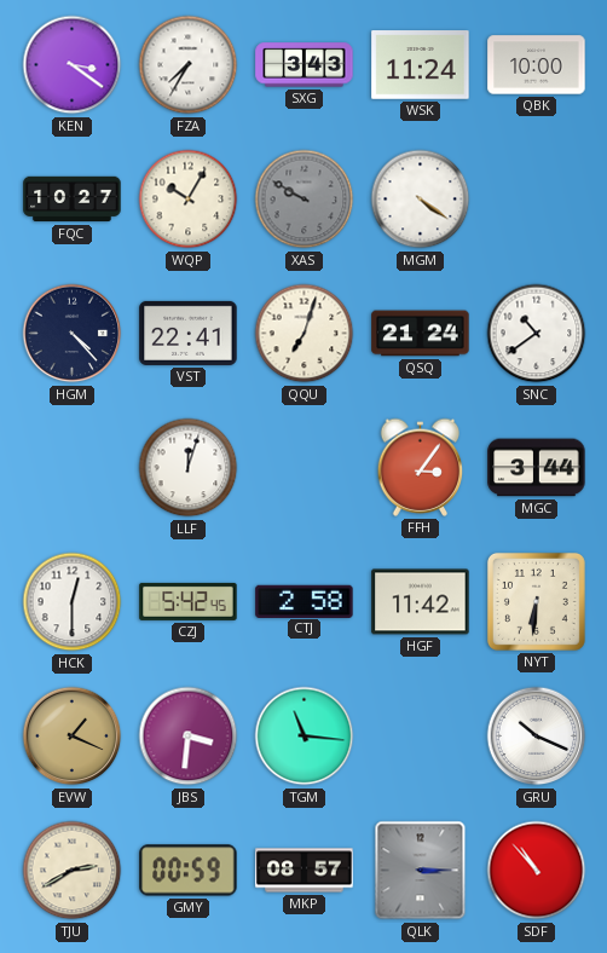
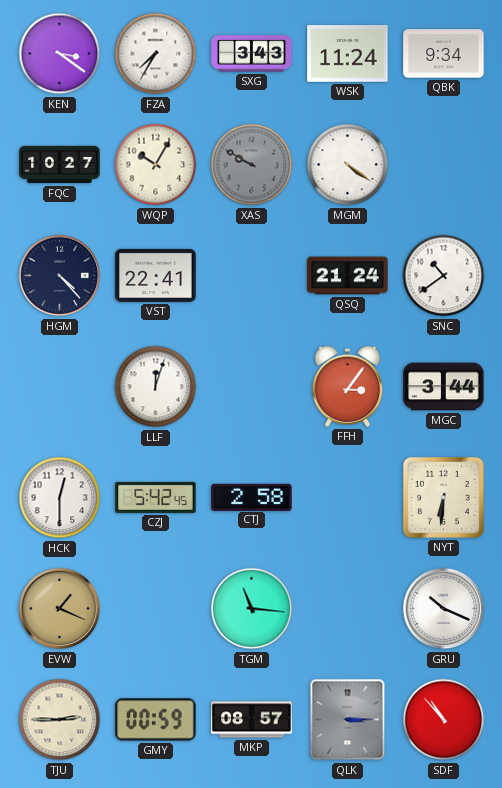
QBK: 10:00 -> 9:34
QQU: 7:03 -> none
HGF: 11:42 -> none
JBS: 3:31 -> none
TJU: 2:40 -> 2:45
